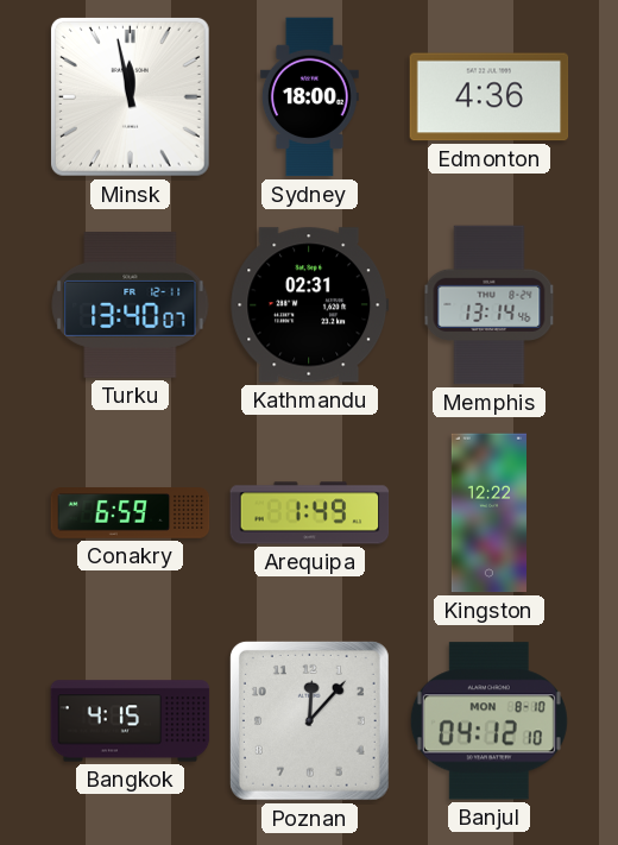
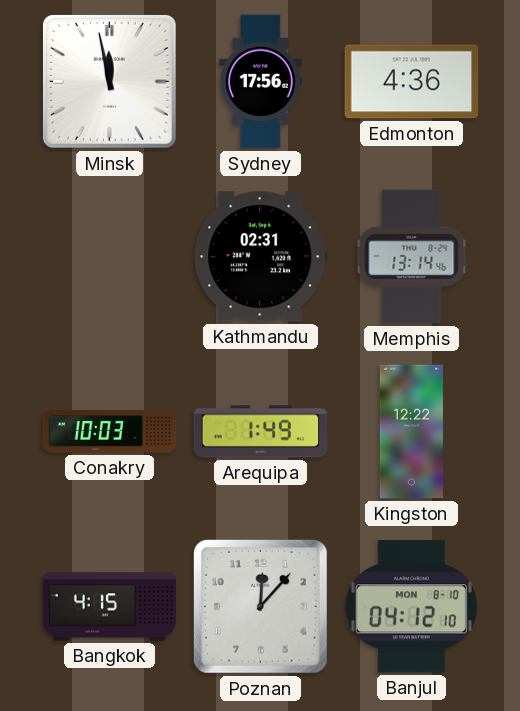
Sydney: 18:00 -> 17:56
Turku: 13:40 -> none
Conakry: 6:59 -> 10:03
